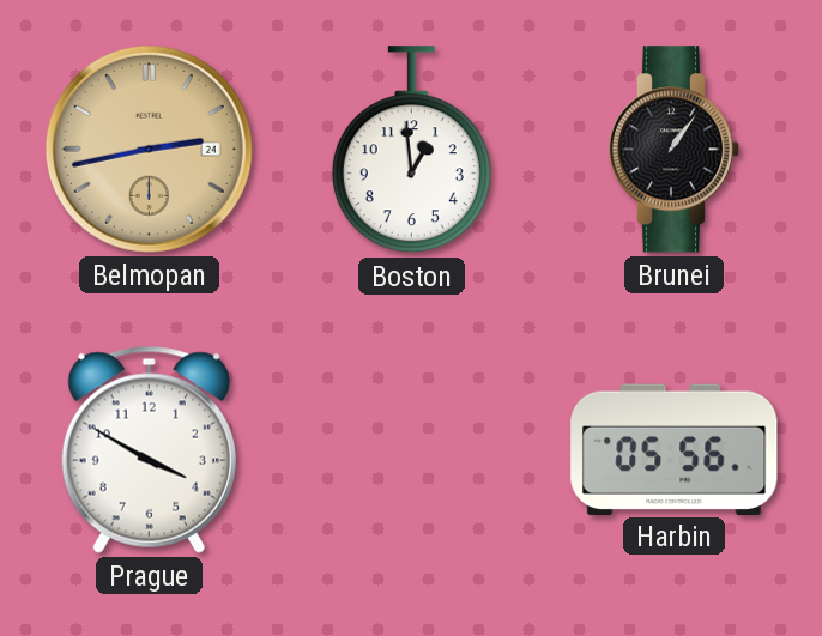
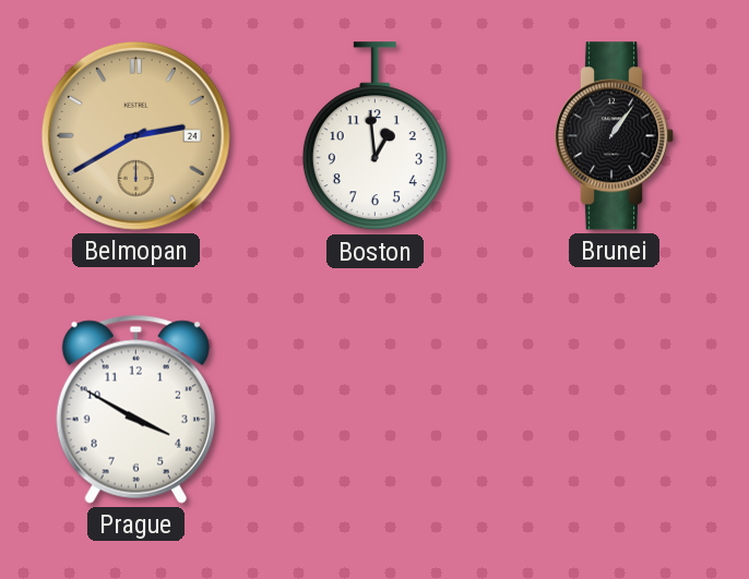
Belmopan: 2:43 -> 2:40
Harbin: 05:56 -> none
